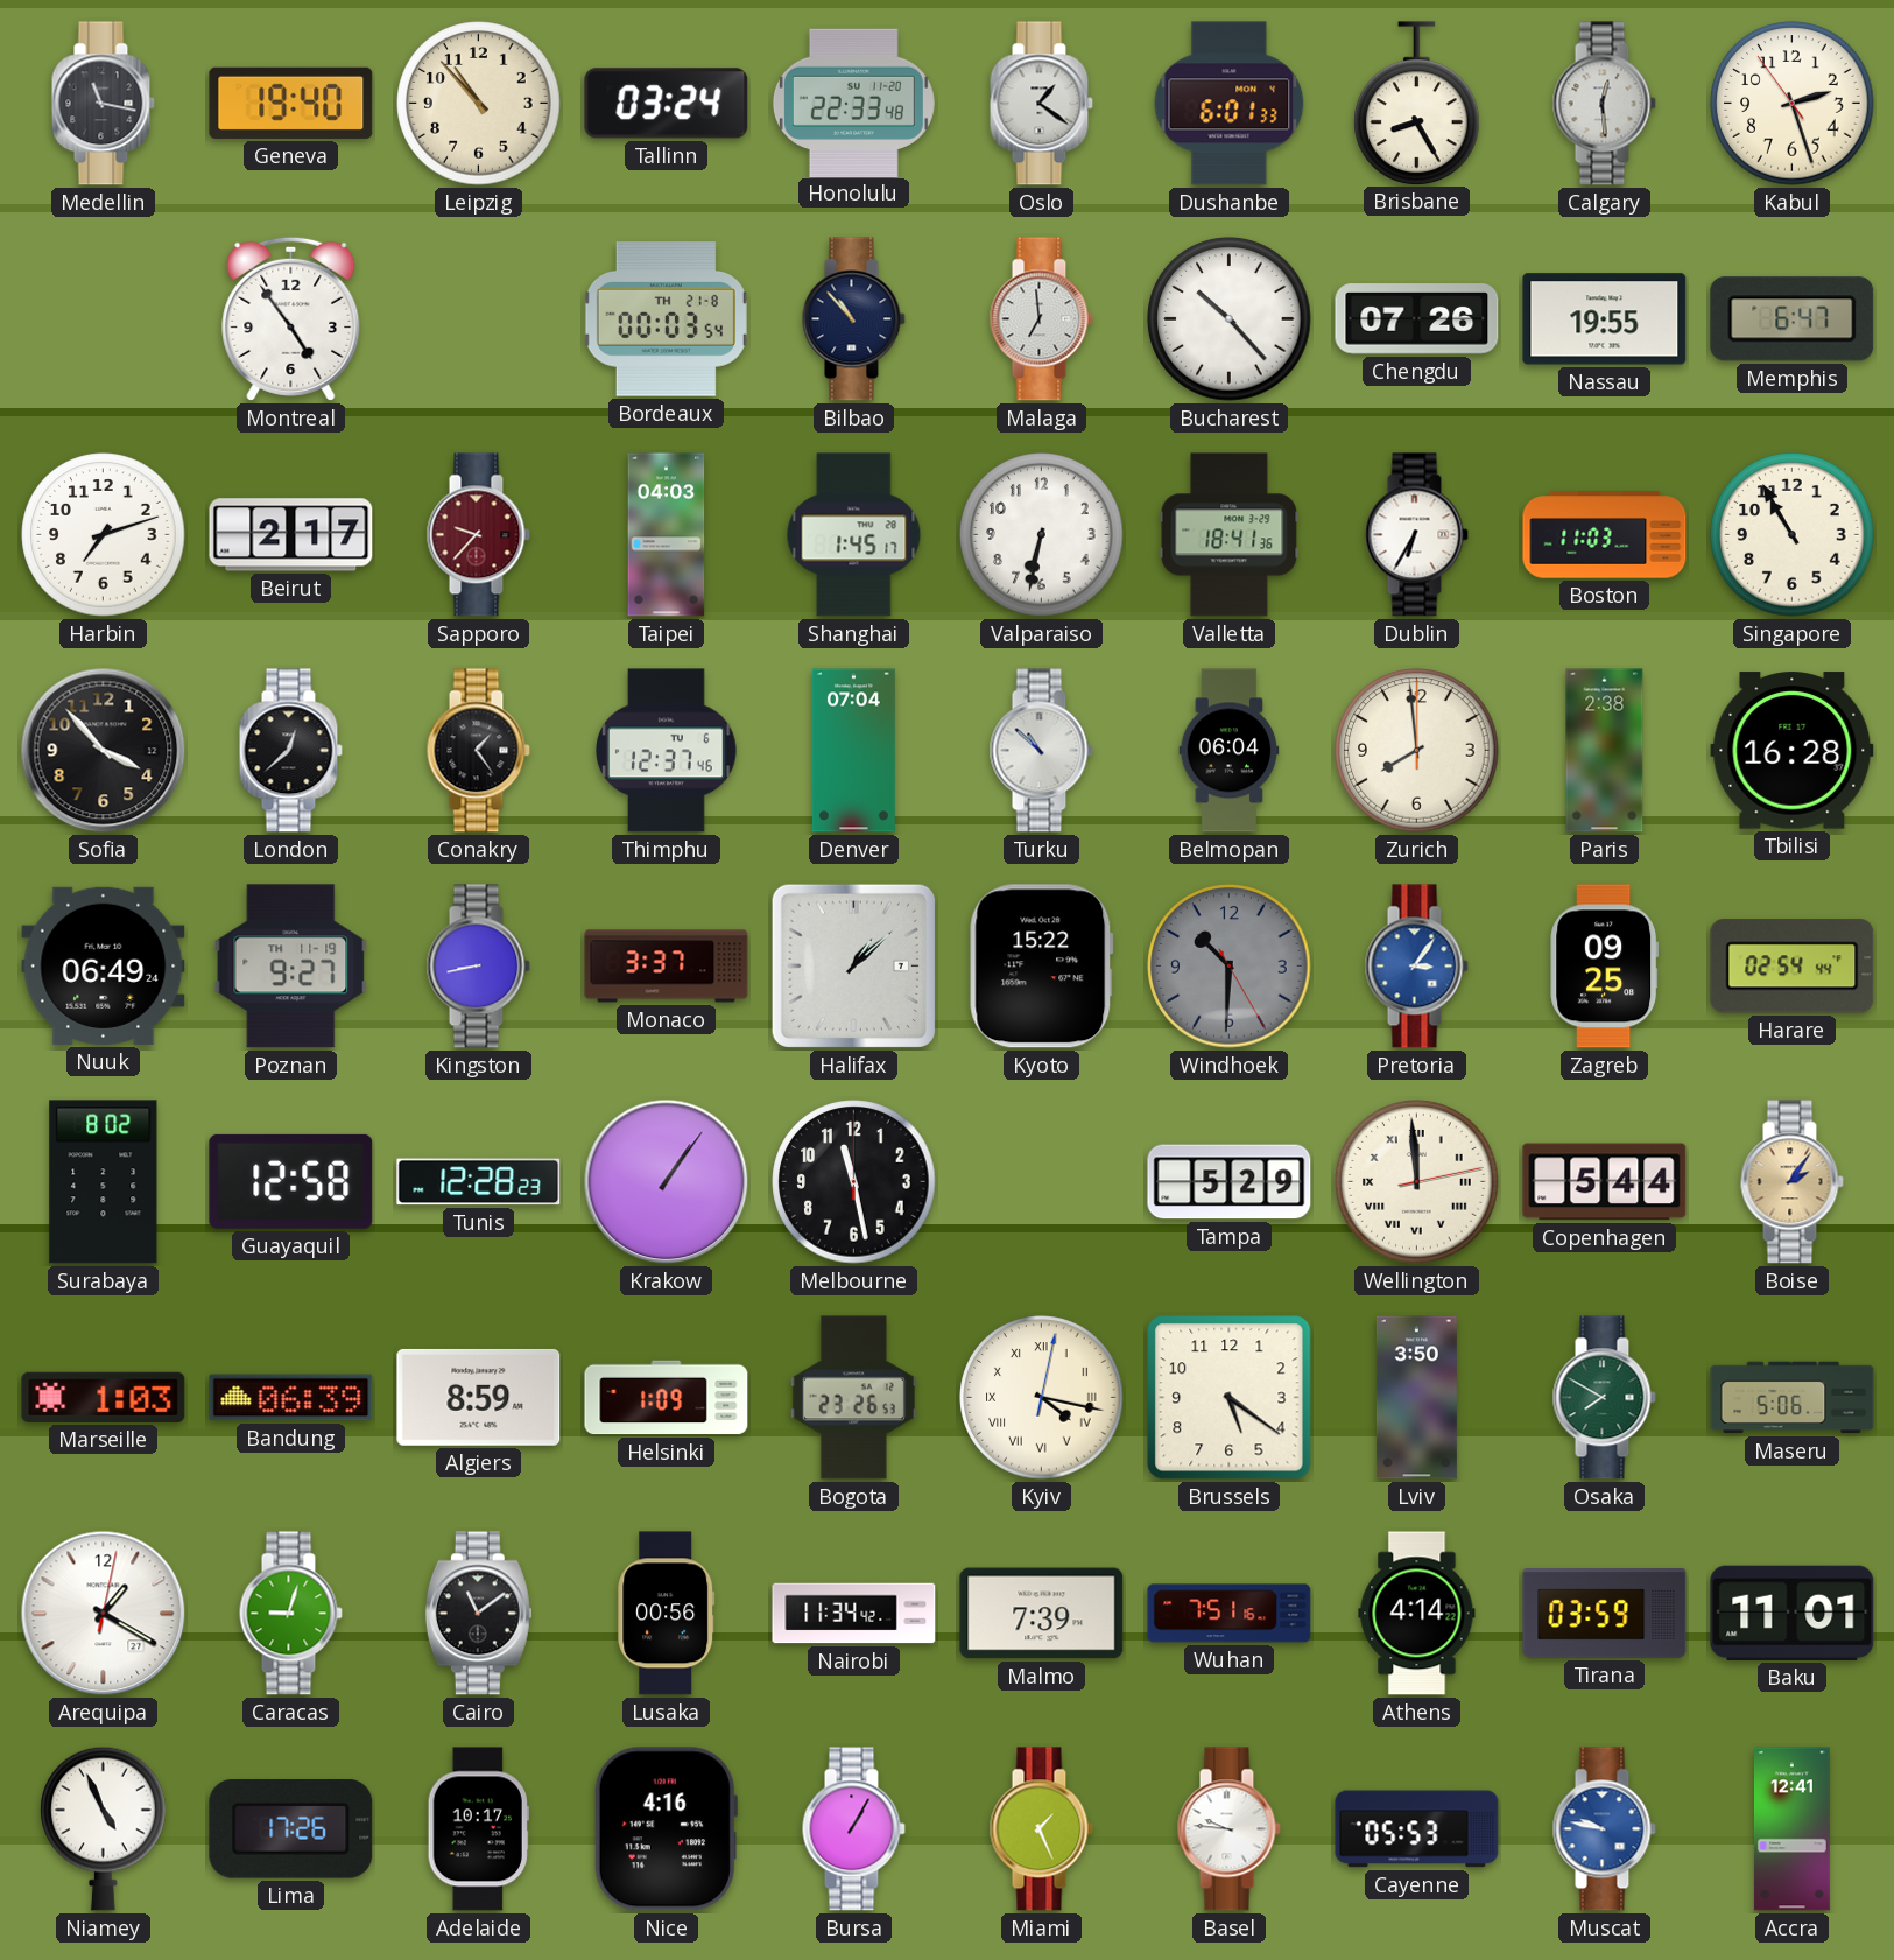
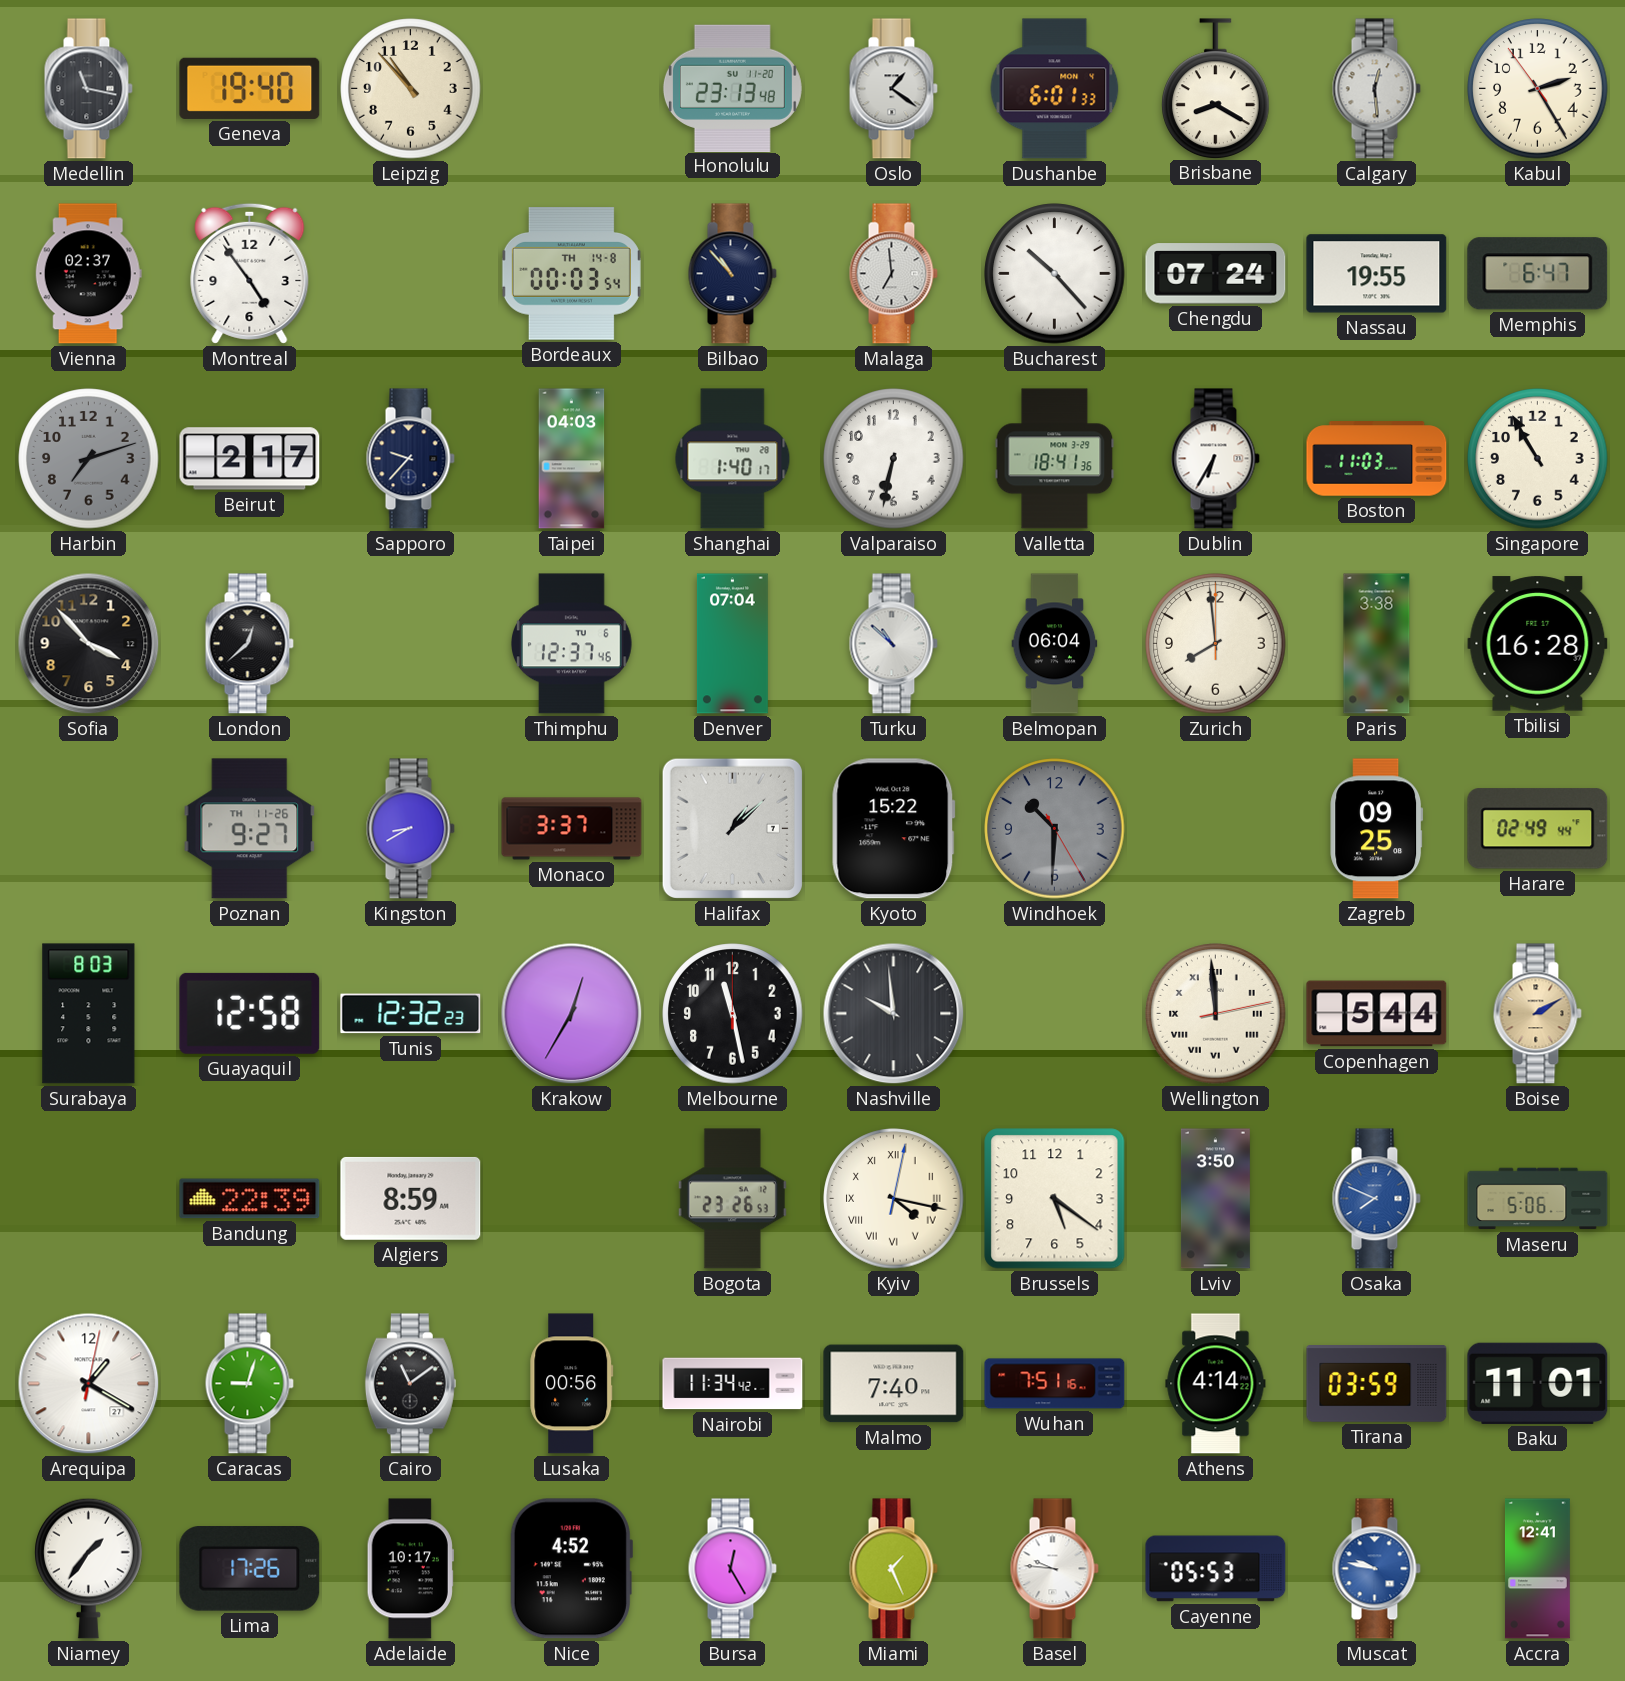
Tallinn: 03:24 -> none
Honolulu: 22:33 -> 23:13
Brisbane: 8:25 -> 8:20
Kabul: 2:26 -> 2:24
Vienna: none -> 02:37
Bordeaux date: TH 21-8 -> TH 14-8
Chengdu: 07:26 -> 07:24
Harbin dial: white -> grey
Sapporo dial: burgundy -> navy
Shanghai: 1:45 -> 1:40
Conakry: 1:24 -> none
Paris: 2:38 -> 3:38
Nuuk: 06:49 -> none
Poznan date: TH 11-19 -> TH 11-26
Kingston: 8:43 -> 8:40
Pretoria: 3:06 -> none
Harare: 02:54 -> 02:49
Surabaya: 8:02 -> 8:03
Tunis: 12:28 -> 12:32
Krakow: 1:06 -> 12:35
Nashville: none -> 9:59
Tampa: 5:29 -> none
Boise: 2:06 -> 2:10
Marseille: 1:03 -> none
Bandung: 06:39 -> 22:39
Helsinki: 1:09 -> none
Osaka: 7:50 -> 7:49
Osaka dial: green -> blue
Malmo: 7:39 -> 7:40
Niamey: 4:56 -> 1:36
Nice: 4:16 -> 4:52
Bursa: 1:05 -> 12:25
